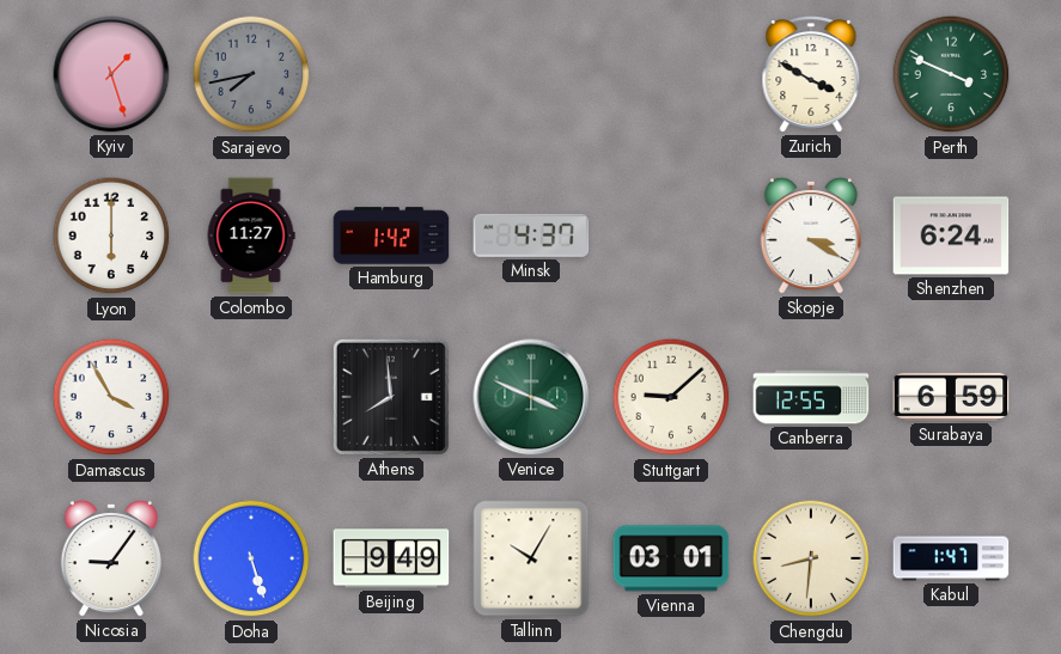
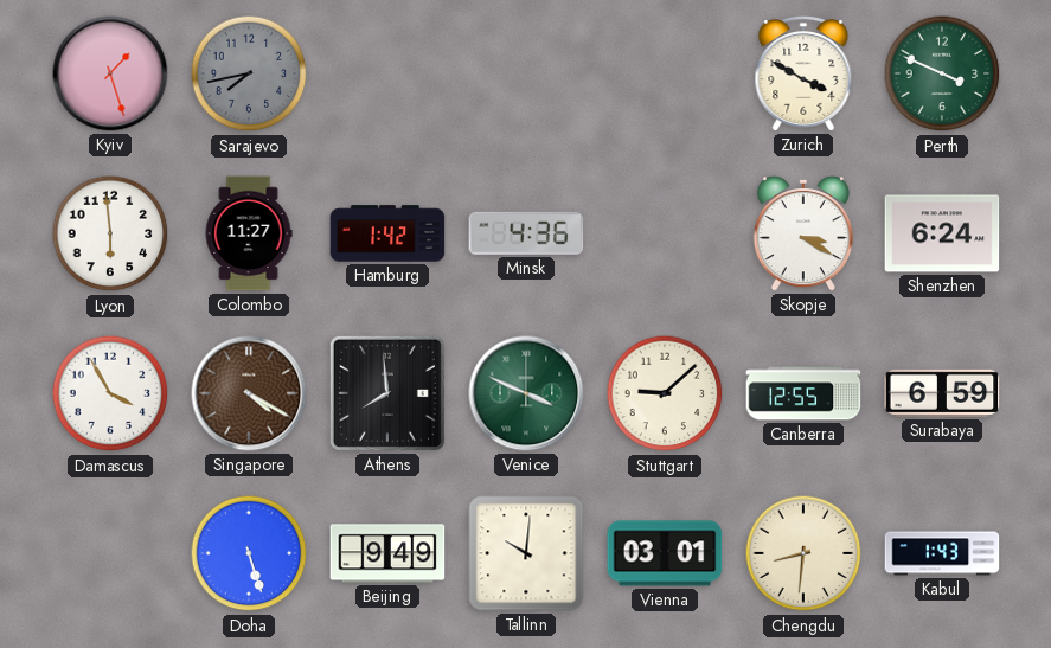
Lyon: 6:00 -> 5:59
Minsk: 4:37 -> 4:36
Singapore: none -> 4:20
Nicosia: 9:06 -> none
Tallinn: 10:05 -> 10:01
Kabul: 1:47 -> 1:43
